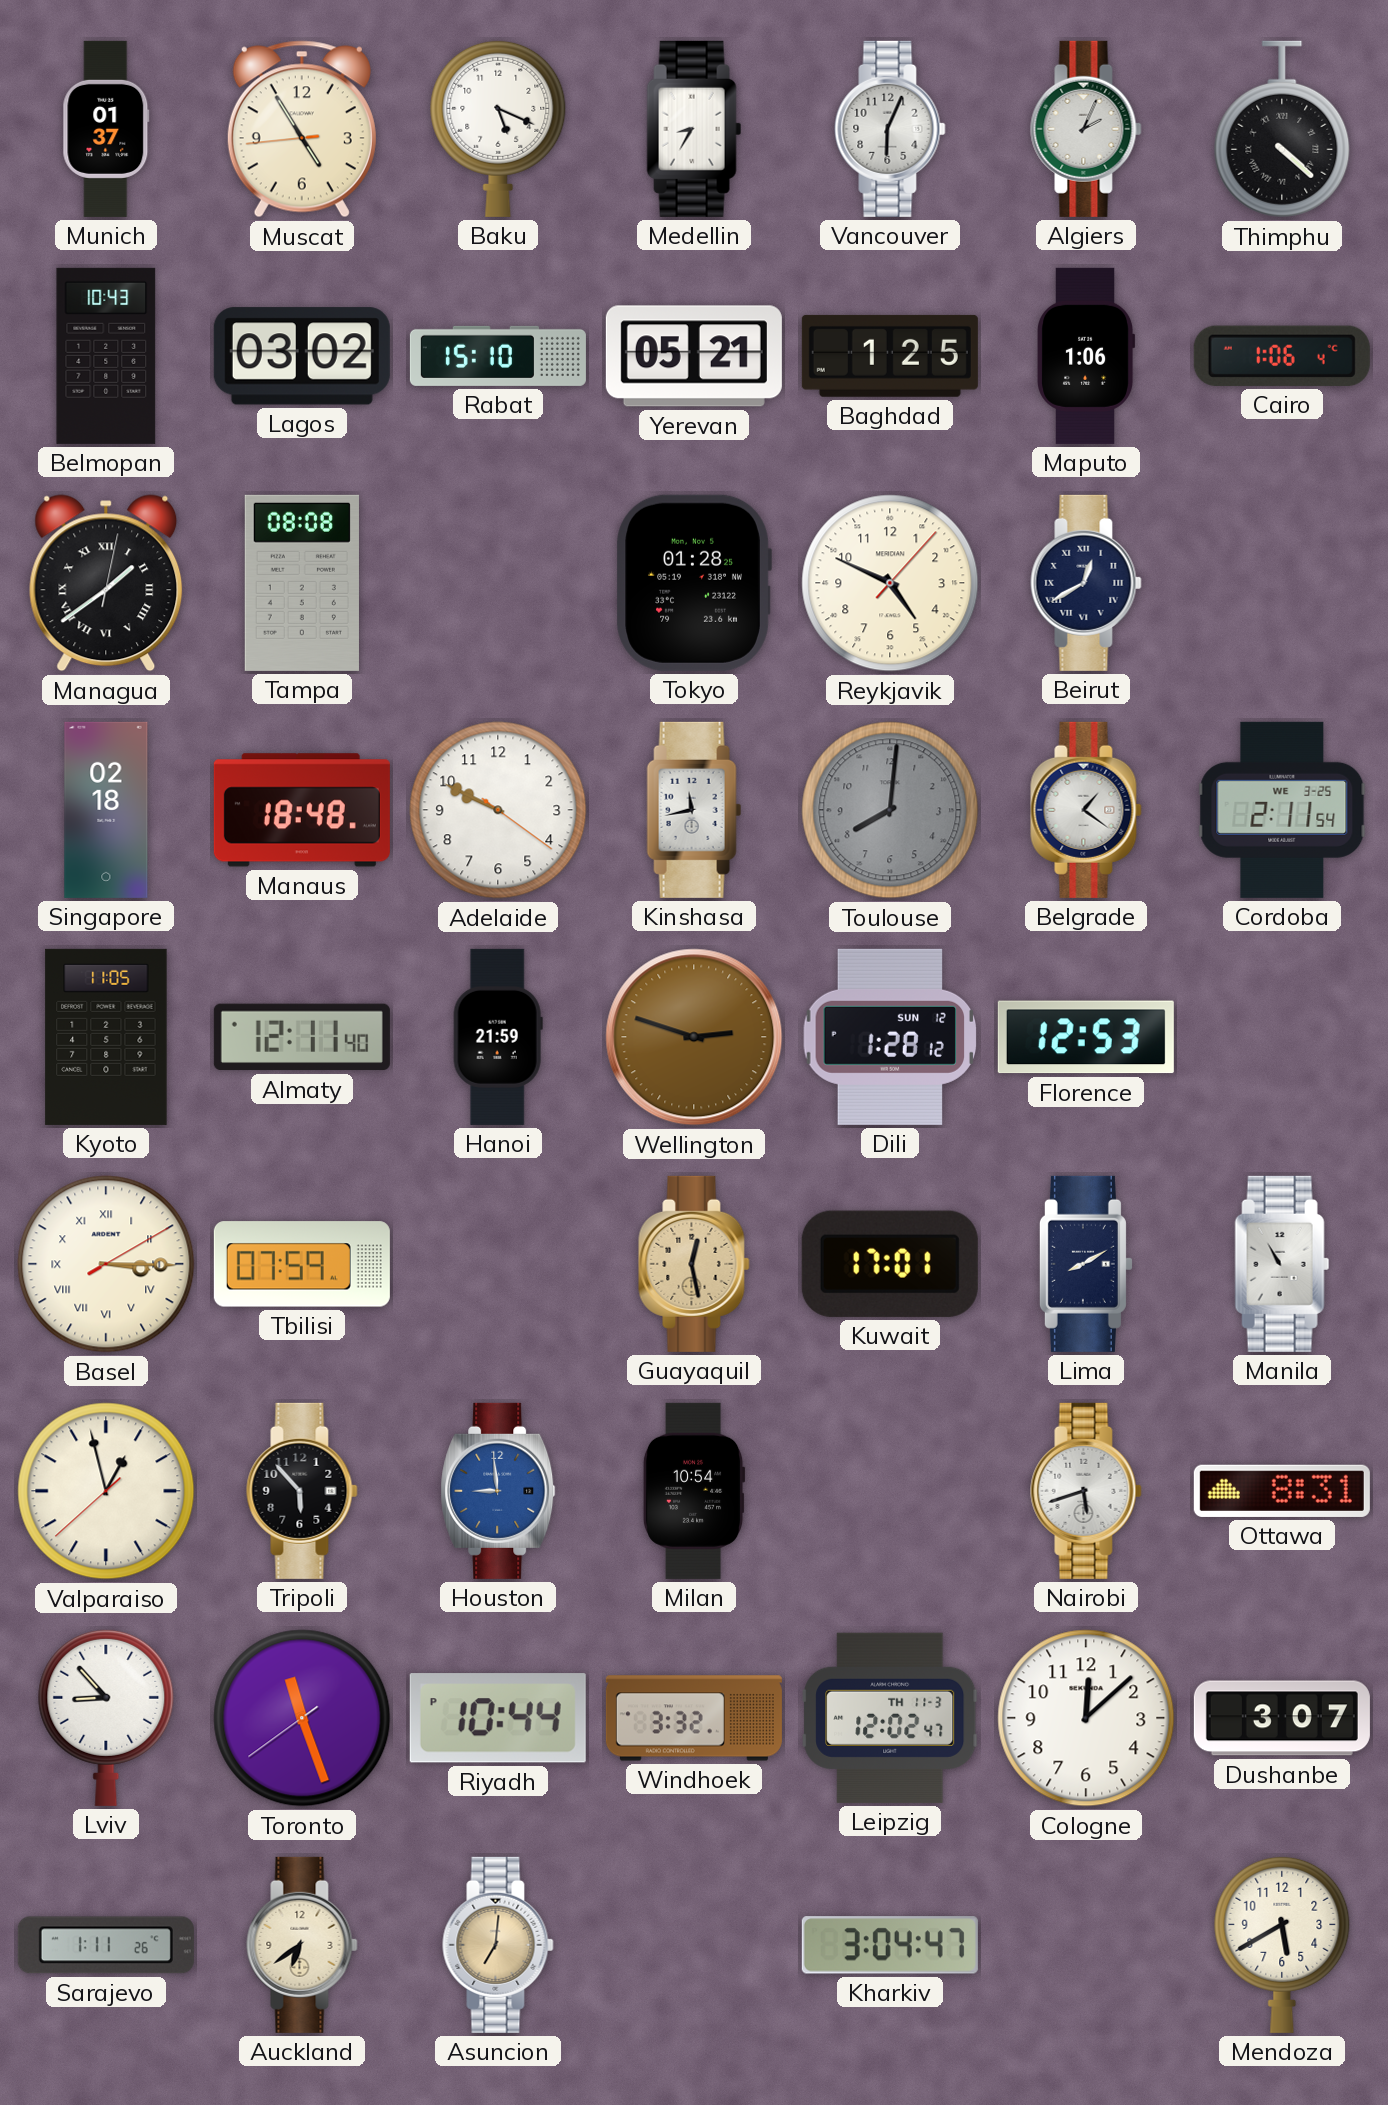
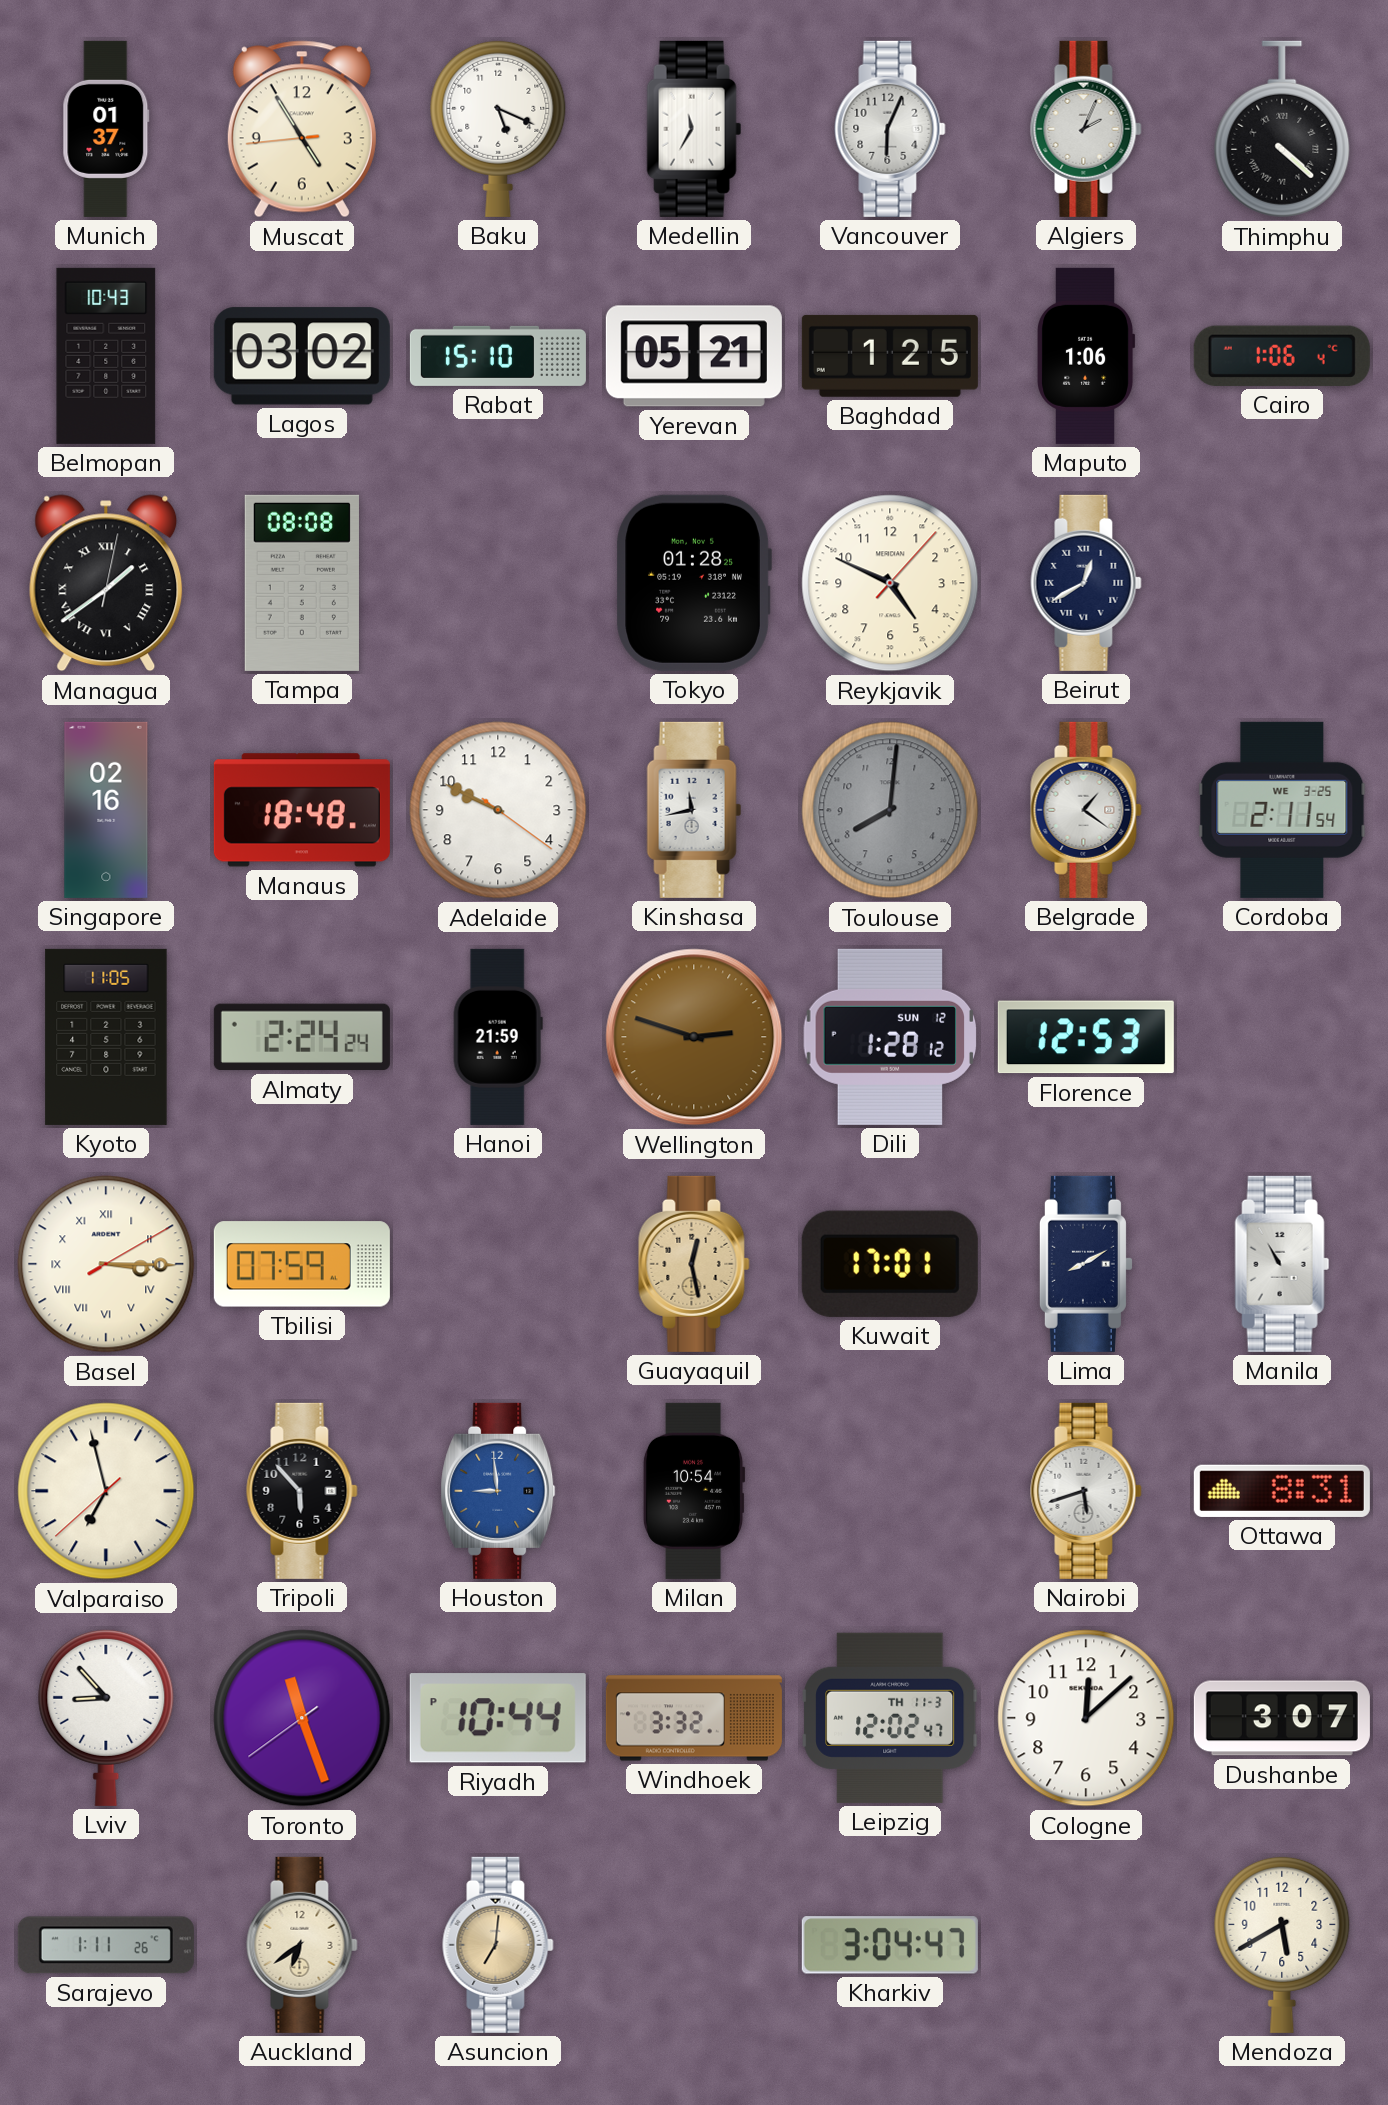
Medellin: 8:35 -> 11:35
Singapore: 02:18 -> 02:16
Almaty: 12:11 -> 2:24
Valparaiso: 12:57 -> 6:57
